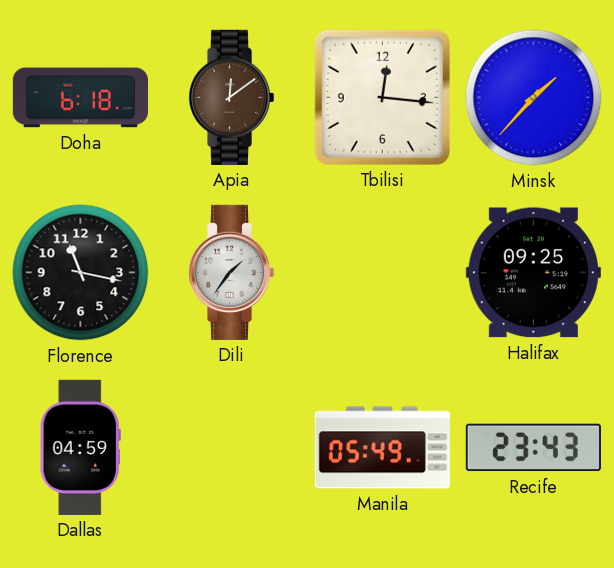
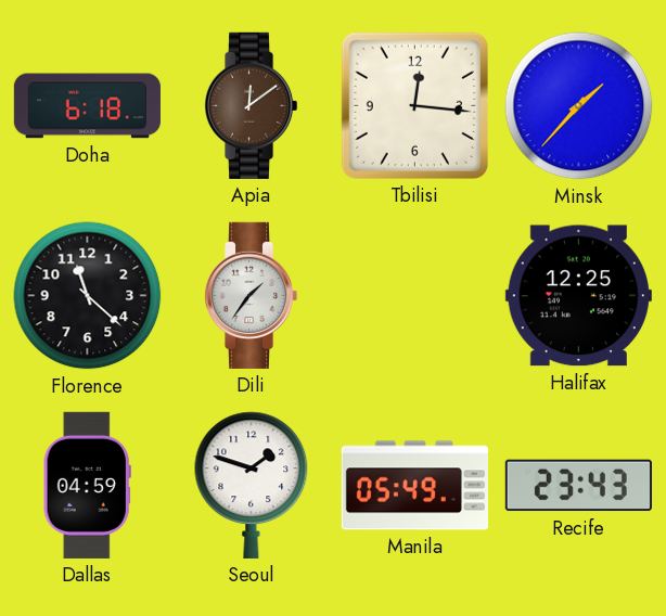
Florence: 11:17 -> 11:22
Halifax: 09:25 -> 12:25
Seoul: none -> 1:48
